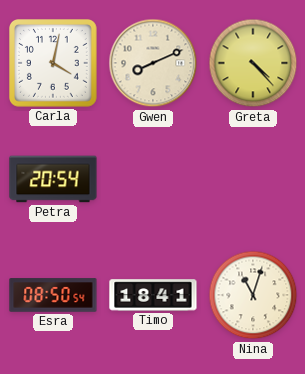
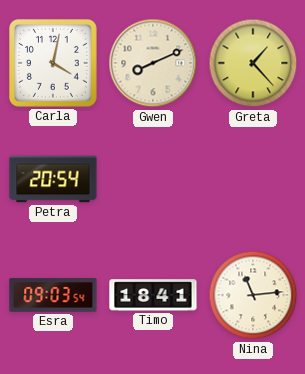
Greta: 4:23 -> 1:23
Esra: 08:50 -> 09:03
Nina: 11:03 -> 11:14
